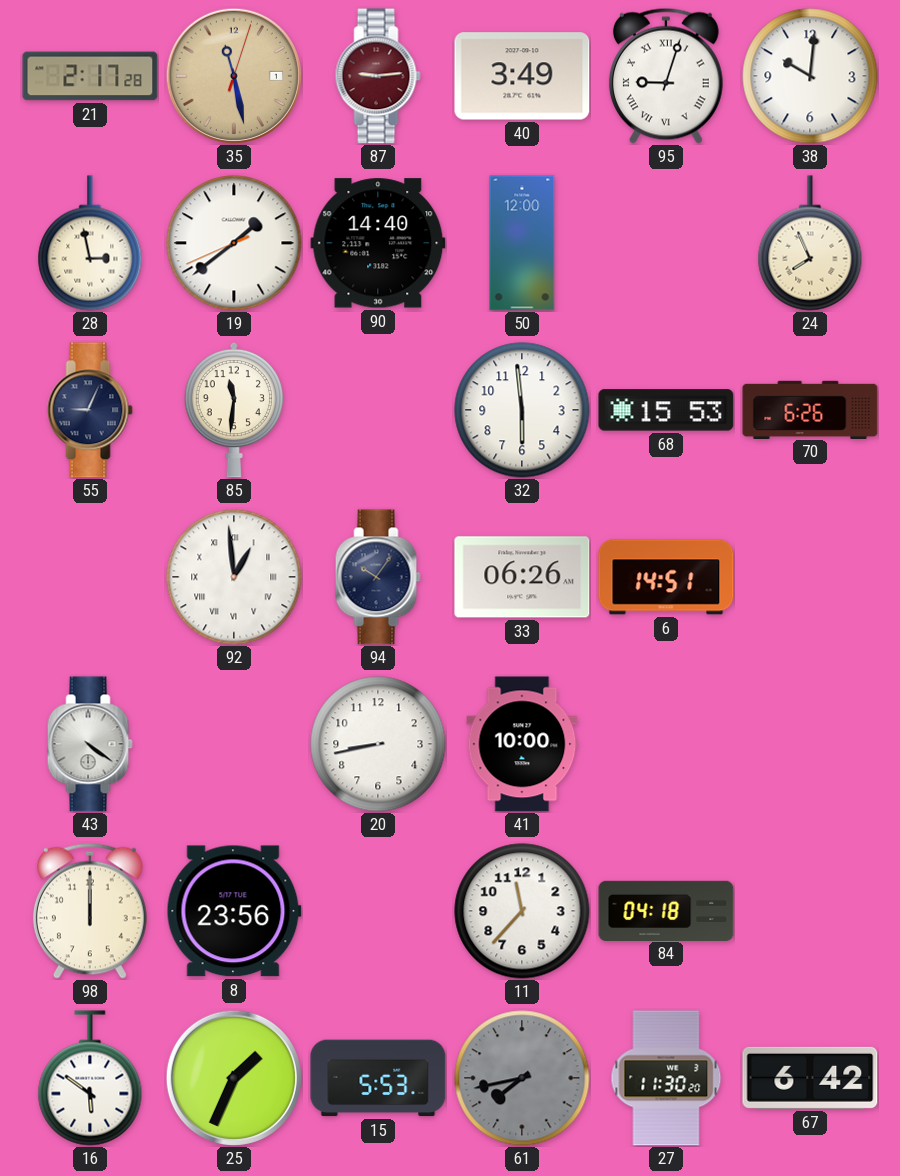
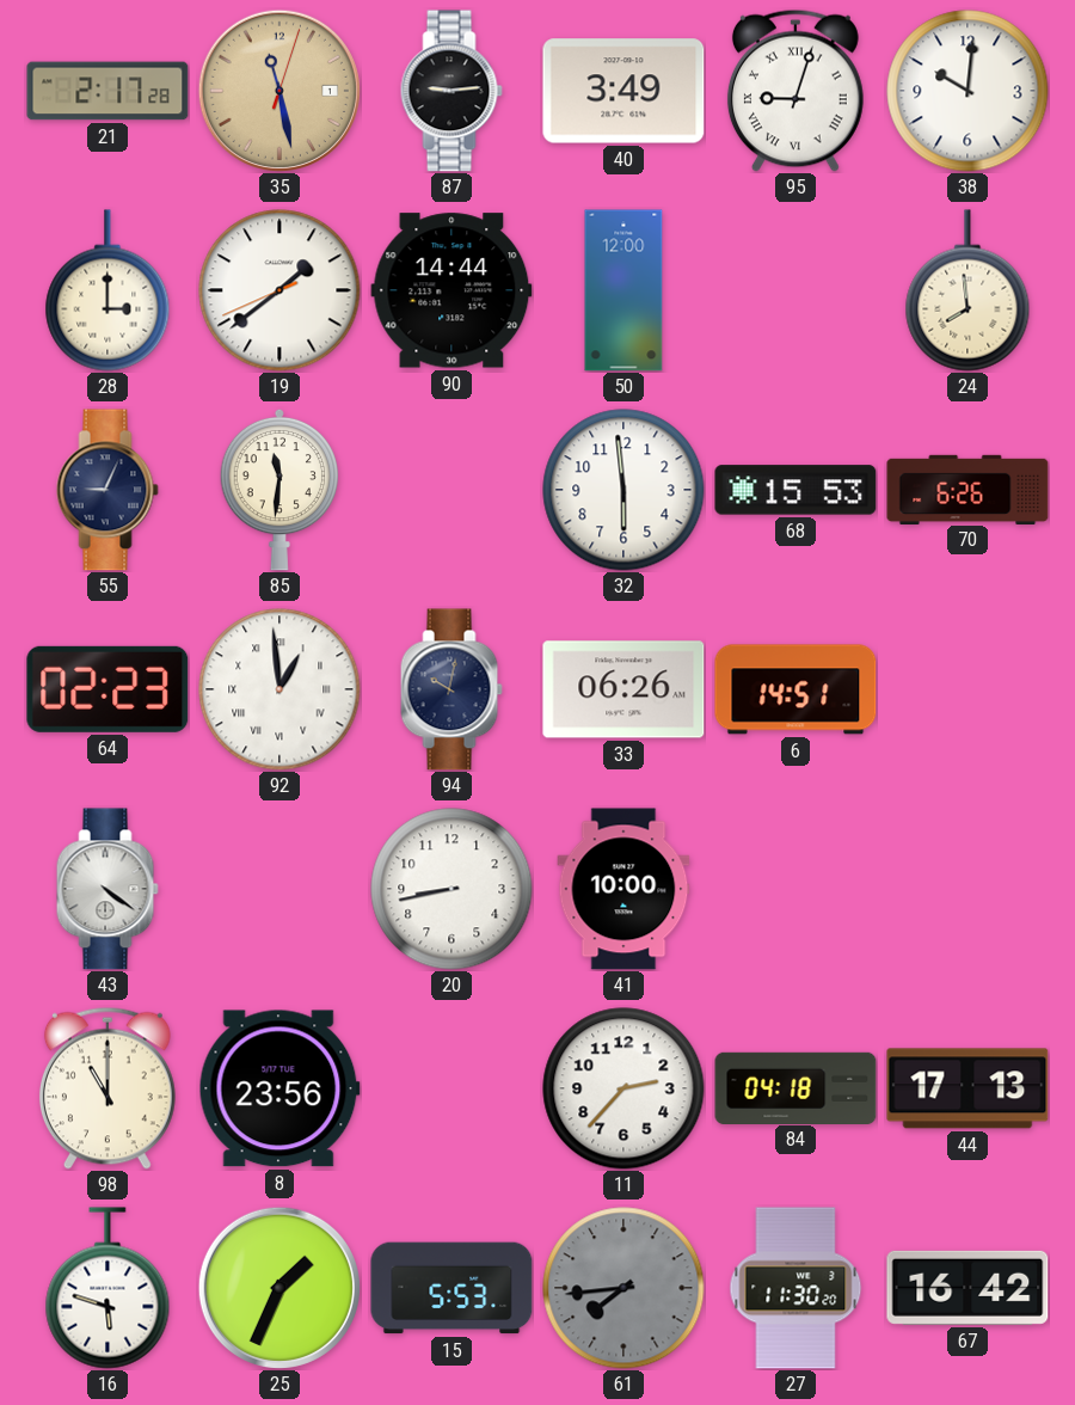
87 dial: burgundy -> black
28: 2:58 -> 3:00
90: 14:40 -> 14:44
24: 7:56 -> 7:59
64: none -> 02:23
94: 10:06 -> 10:02
98: 12:00 -> 11:00
11: 11:37 -> 2:37
44: none -> 17:13
16: 5:51 -> 5:48
61: 7:43 -> 7:44
67: 6:42 -> 16:42
